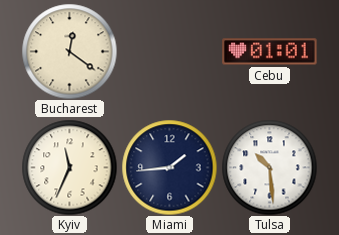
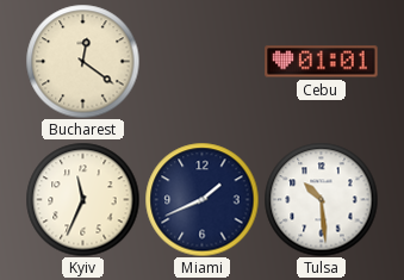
Miami: 1:44 -> 1:41
